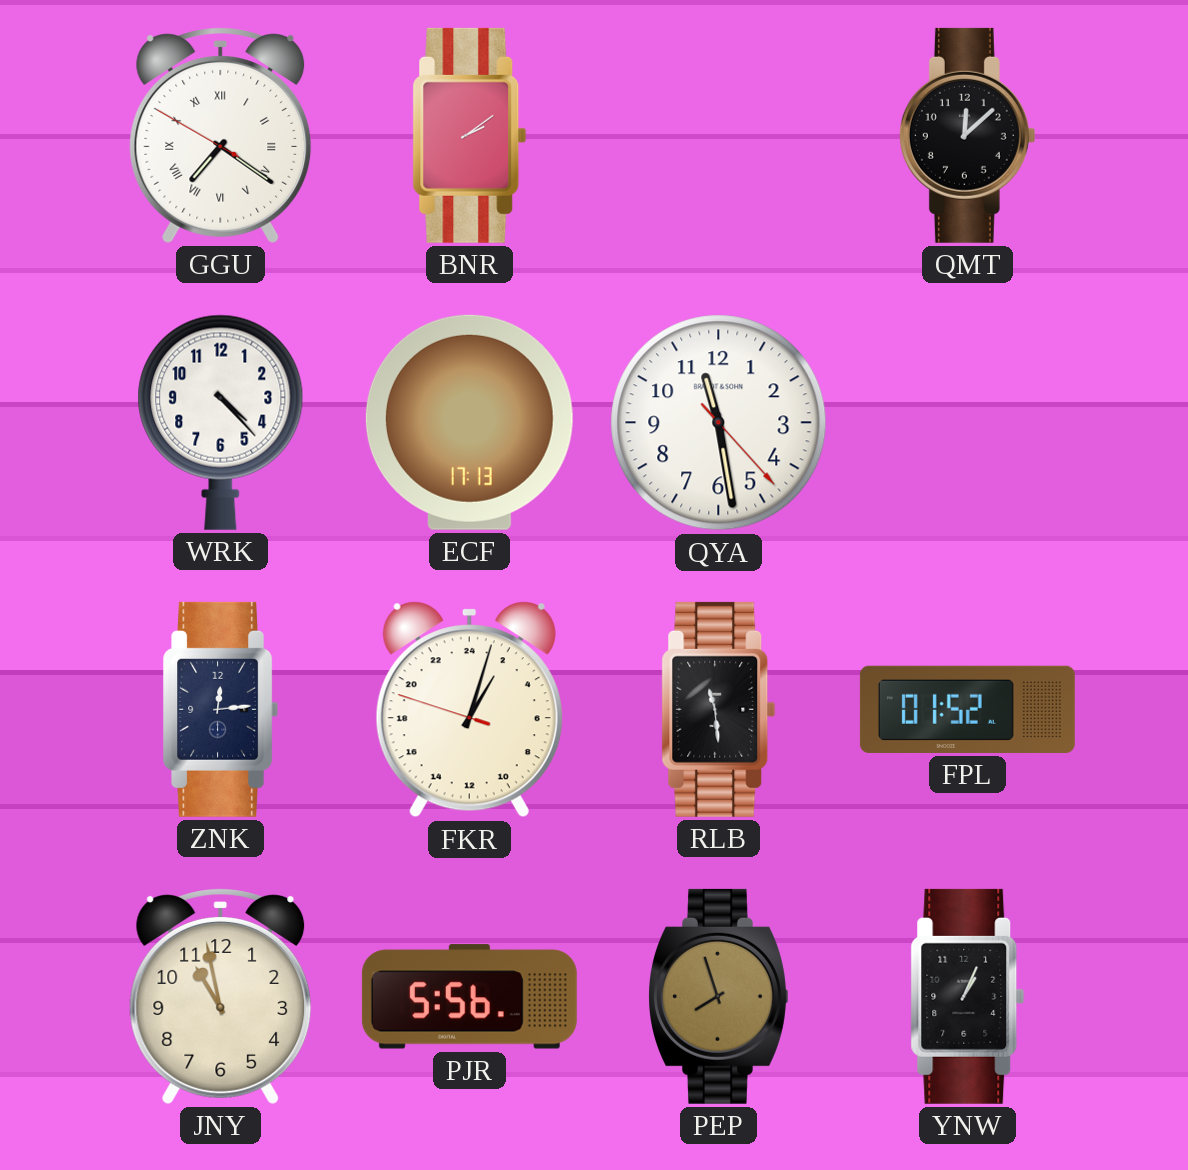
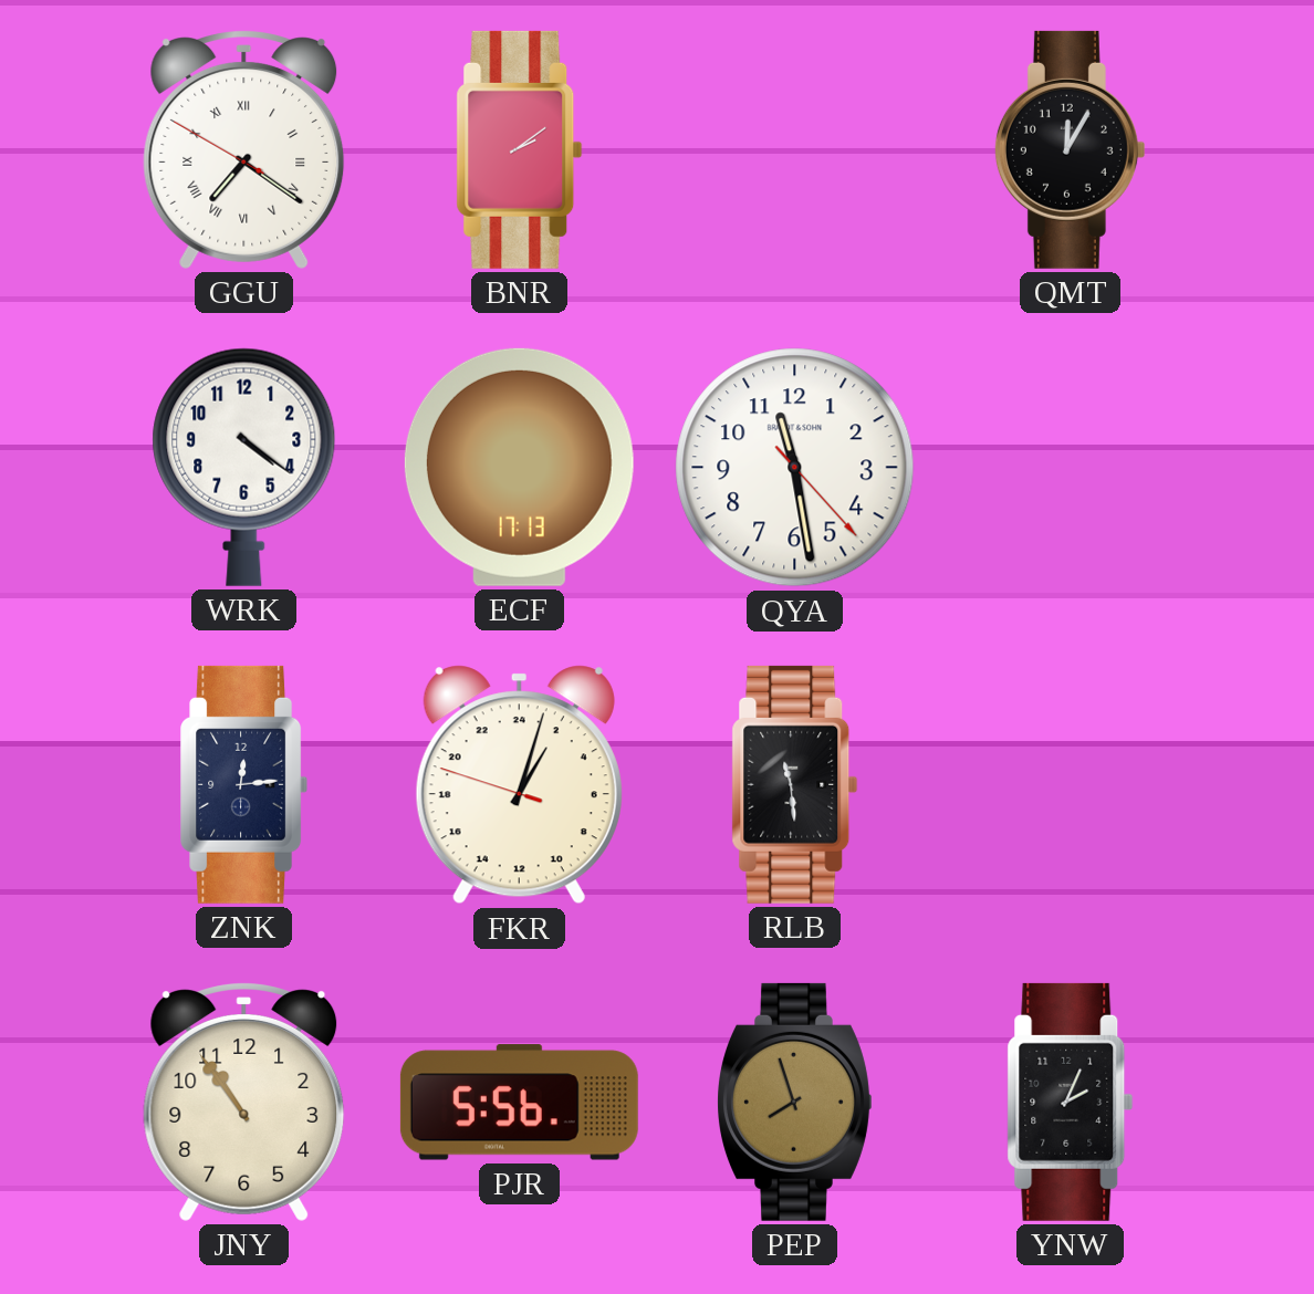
QMT: 12:08 -> 12:05
WRK: 4:23 -> 4:21
FPL: 01:52 -> none
JNY: 10:58 -> 10:54
YNW: 1:04 -> 2:04
